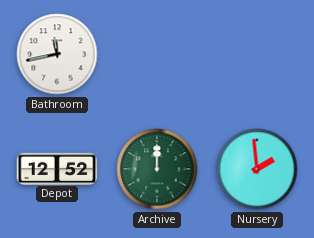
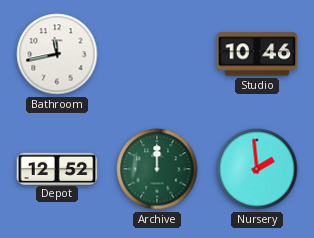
Studio: none -> 10:46
